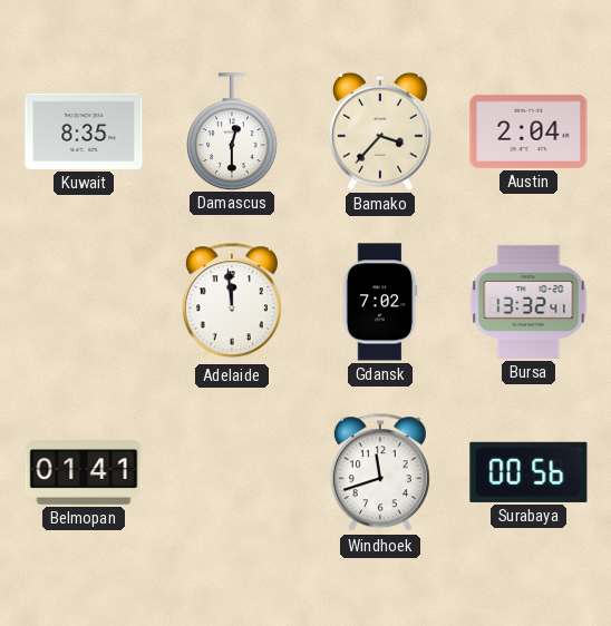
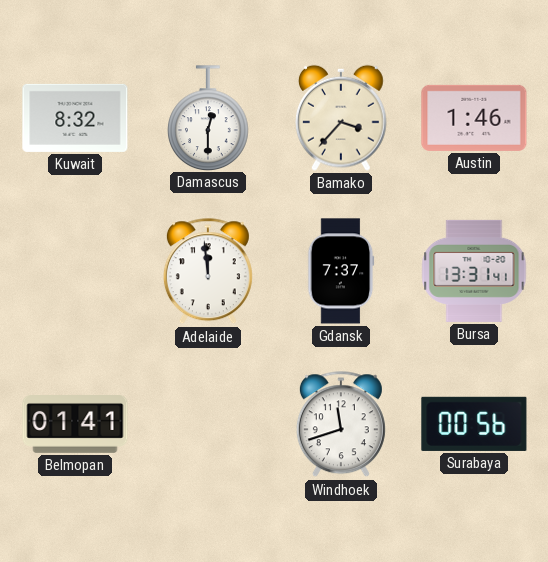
Kuwait: 8:35 -> 8:32
Austin: 2:04 -> 1:46
Gdansk: 7:02 -> 7:37
Bursa: 13:32 -> 13:31
